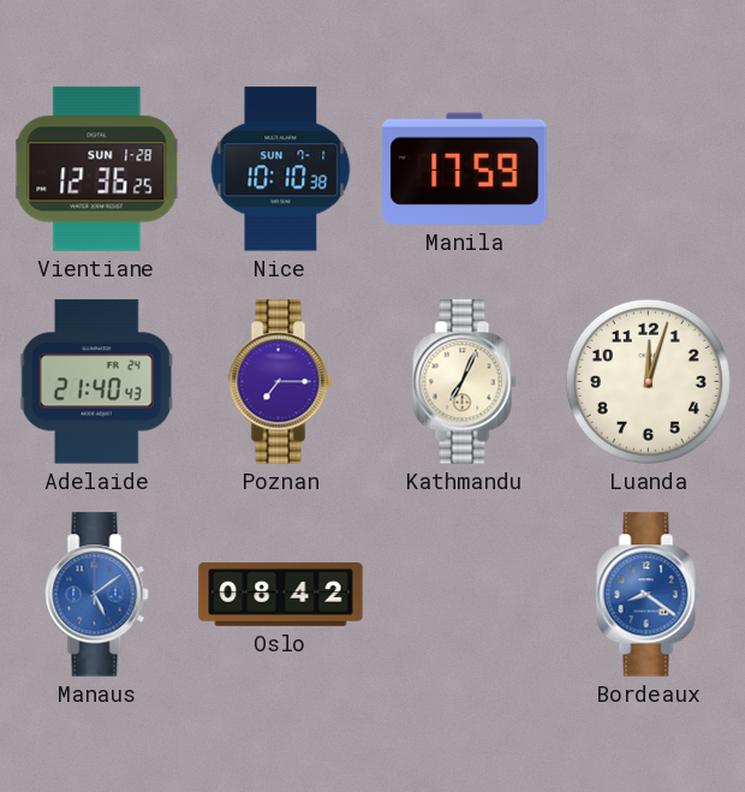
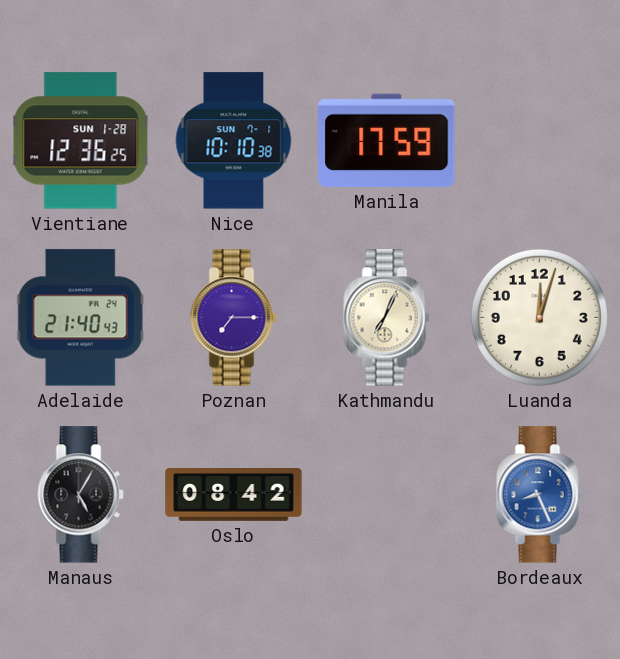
Manaus: 5:09 -> 5:05
Manaus dial: blue -> black
Bordeaux: 8:21 -> 8:26
